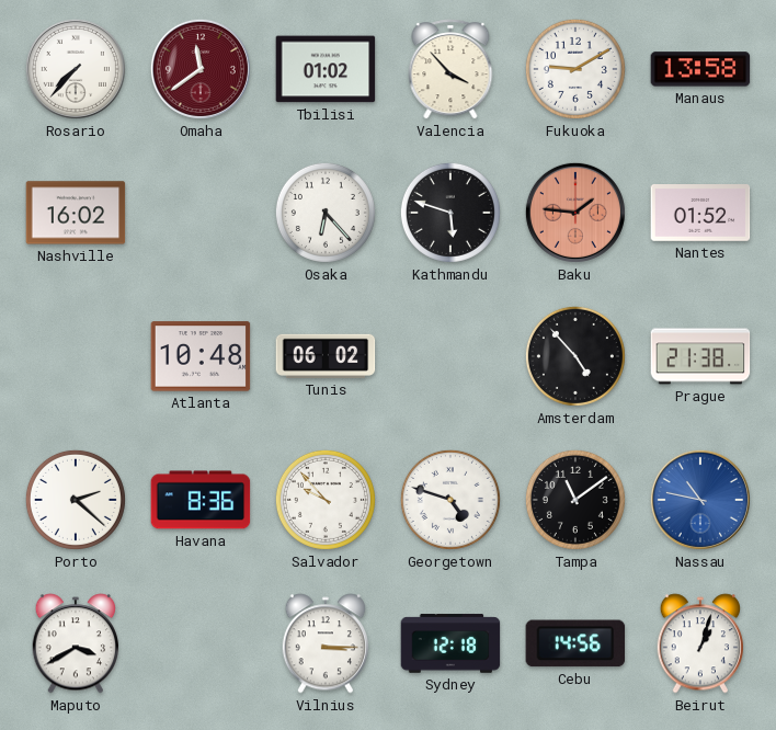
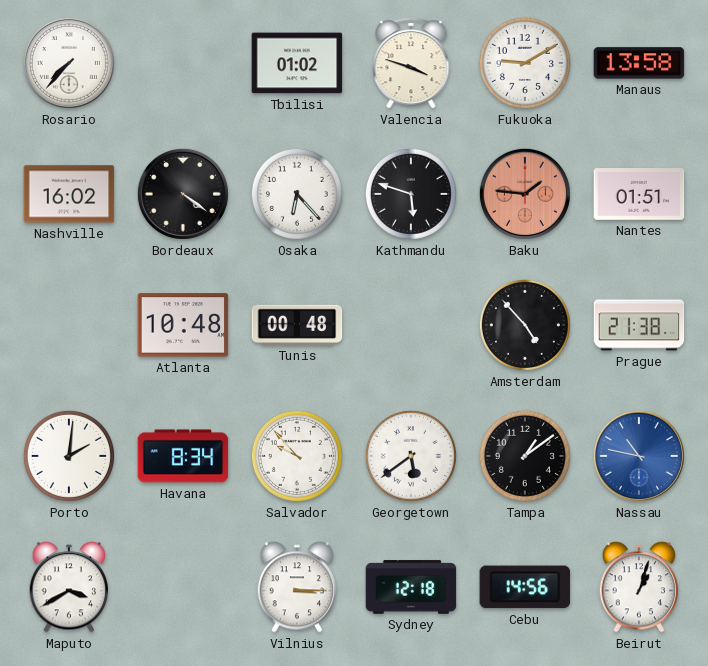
Omaha: 11:39 -> none
Valencia: 3:53 -> 3:48
Bordeaux: none -> 4:21
Nantes: 01:52 -> 01:51
Tunis: 06:02 -> 00:48
Porto: 2:22 -> 2:01
Havana: 8:36 -> 8:34
Georgetown: 4:48 -> 5:39
Tampa: 11:09 -> 1:09
